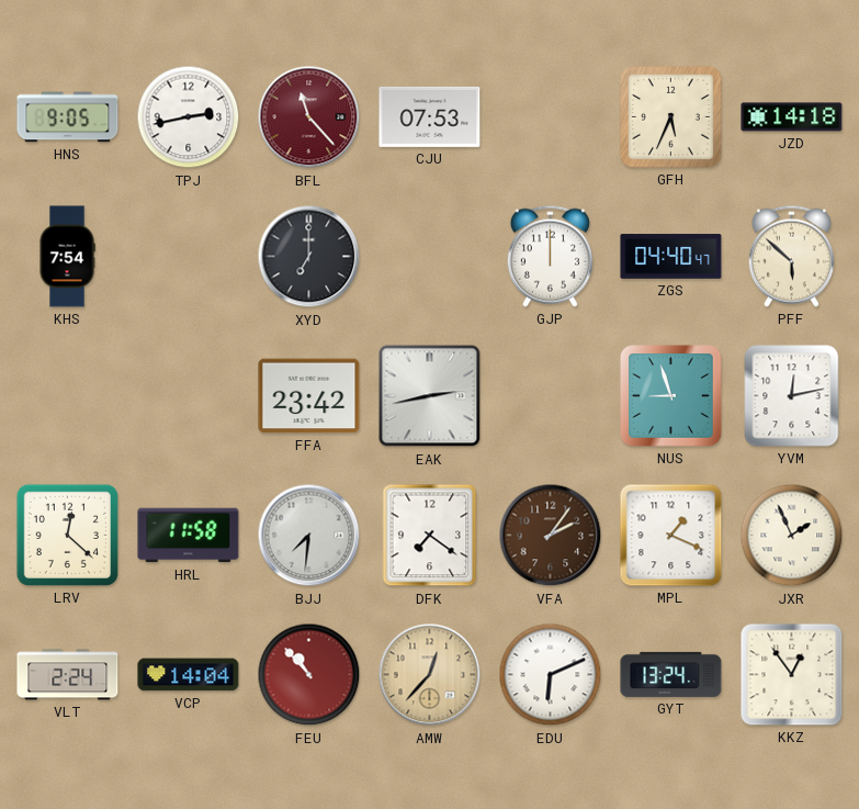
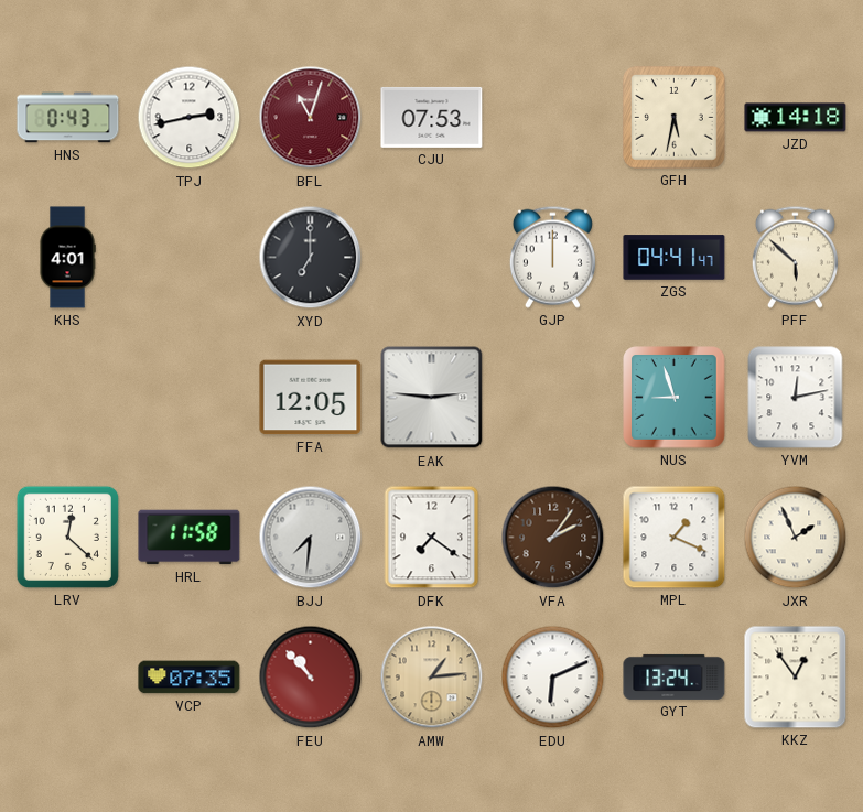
HNS: 9:05 -> 0:43
BFL: 11:23 -> 11:03
GFH: 5:34 -> 5:32
KHS: 7:54 -> 4:01
ZGS: 04:40 -> 04:41
FFA: 23:42 -> 12:05
EAK: 2:43 -> 2:46
VLT: 2:24 -> none
VCP: 14:04 -> 07:35
AMW: 12:37 -> 1:14
